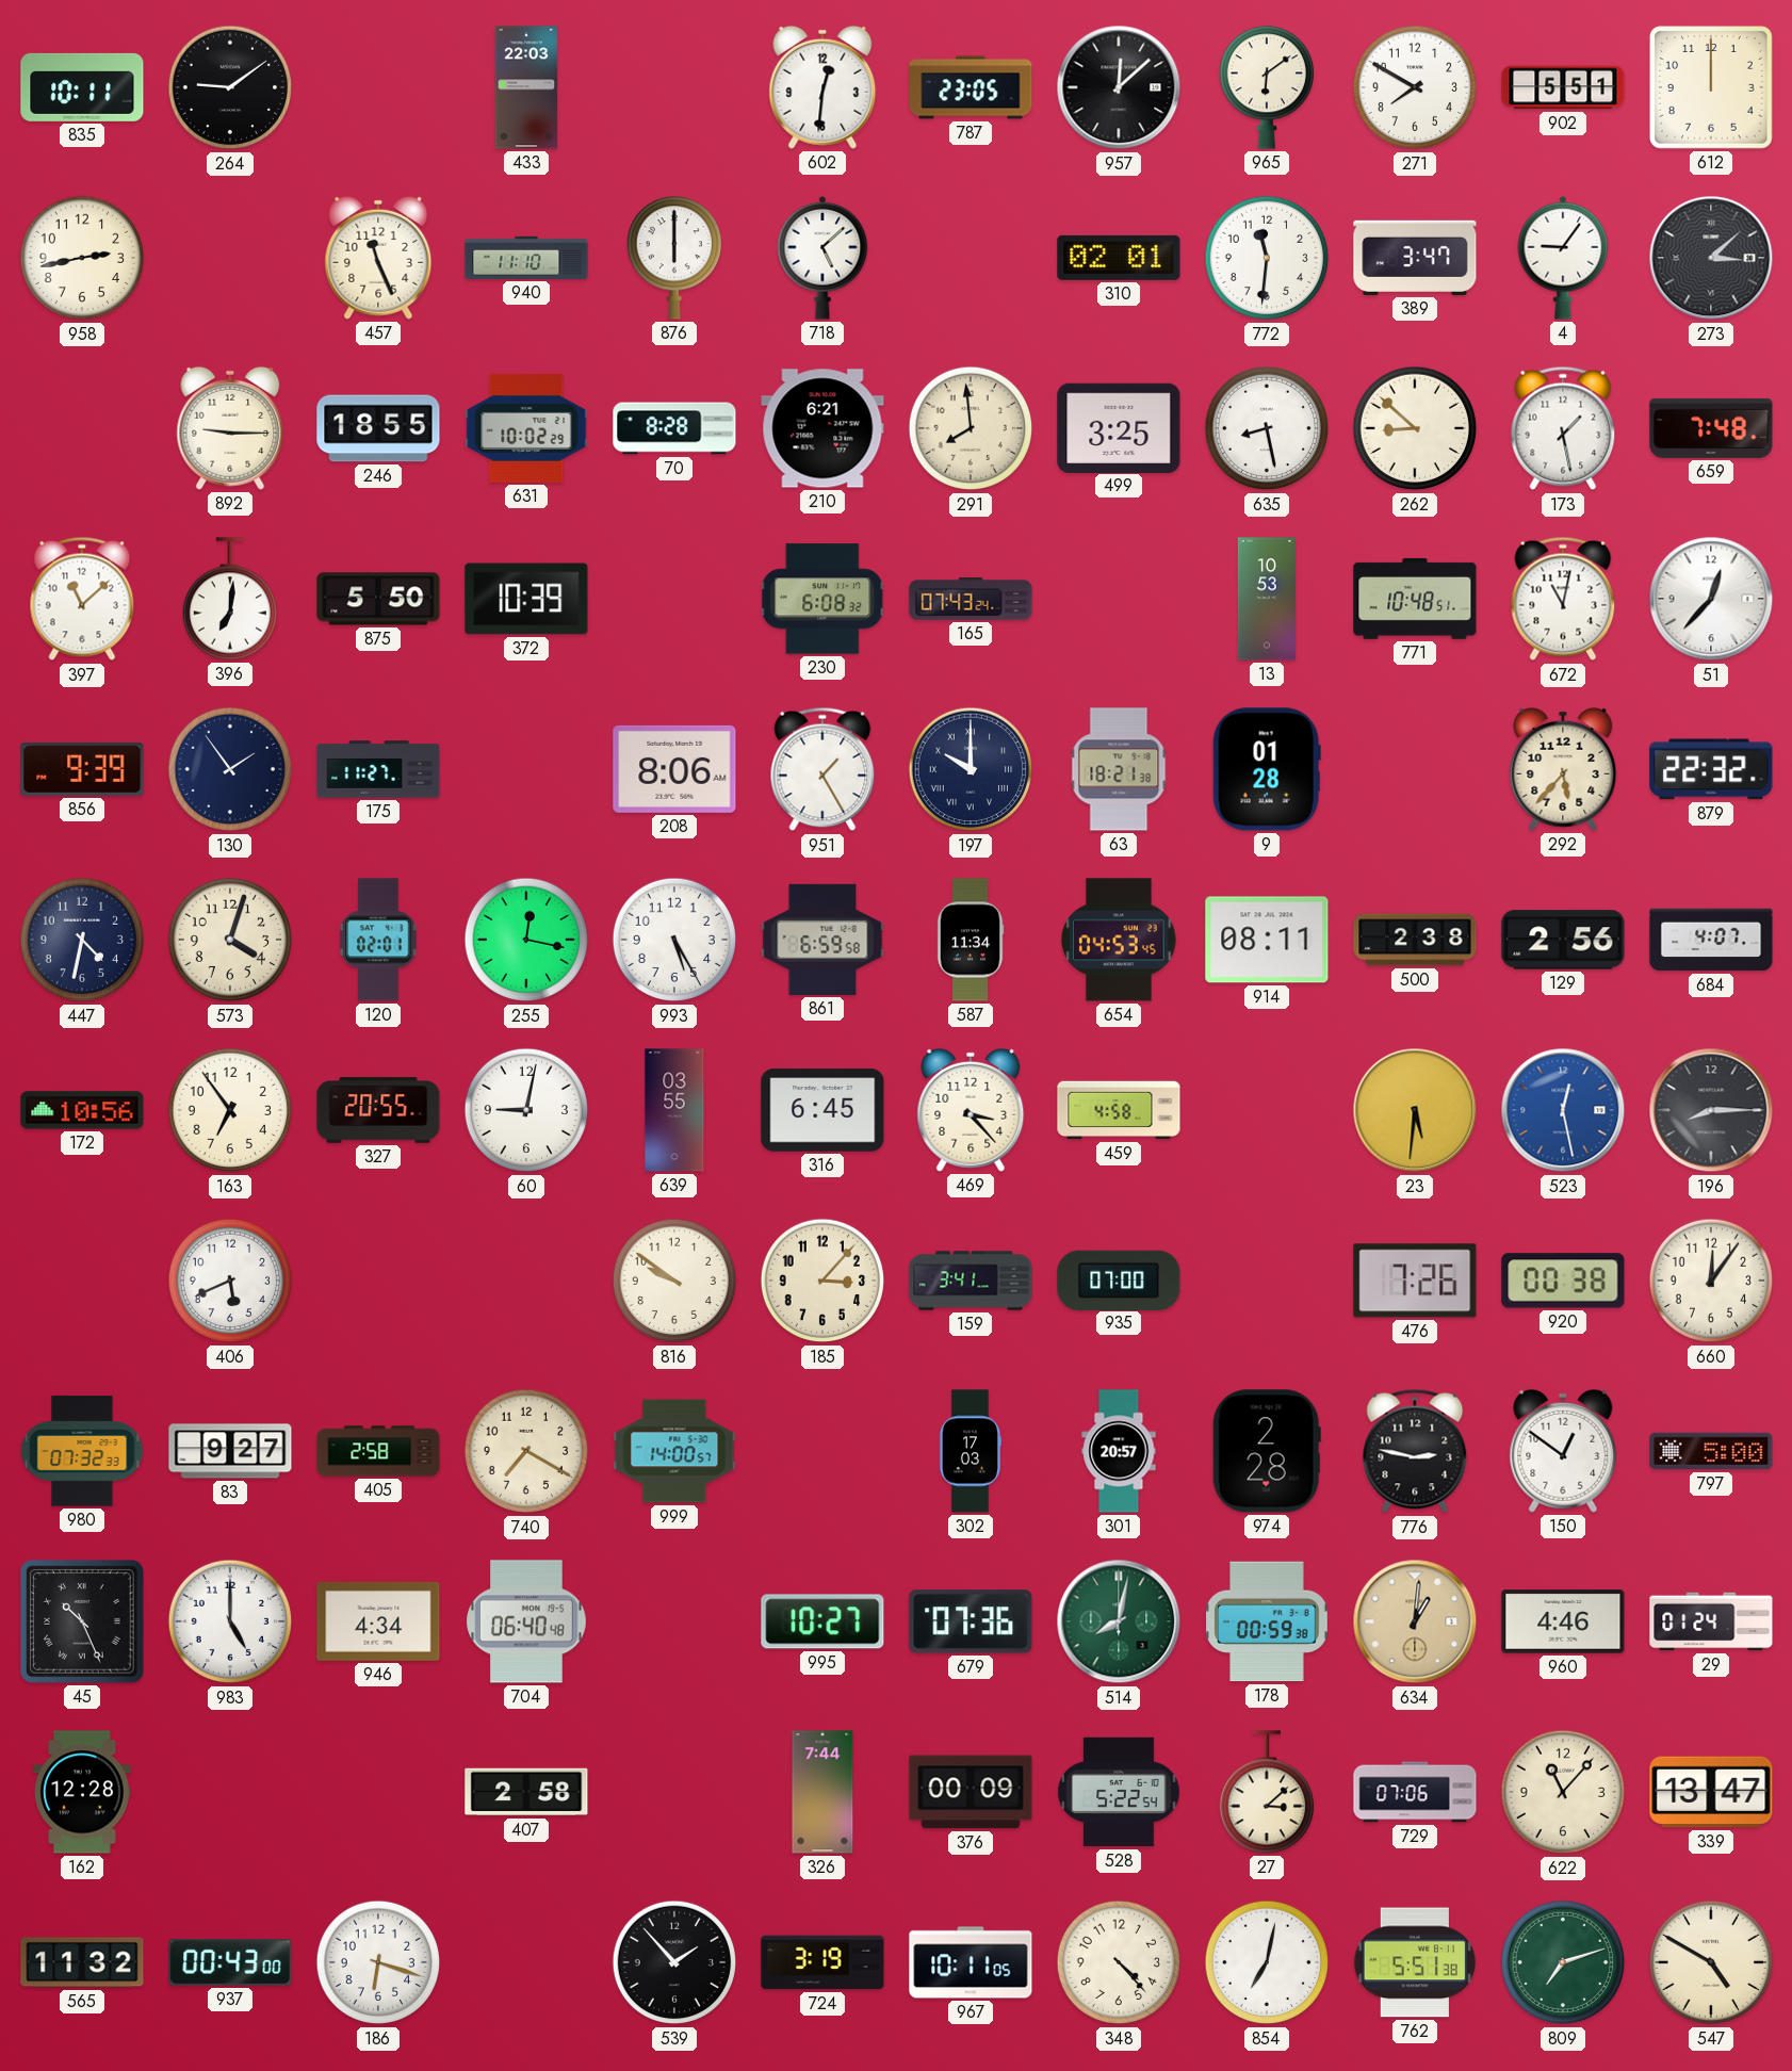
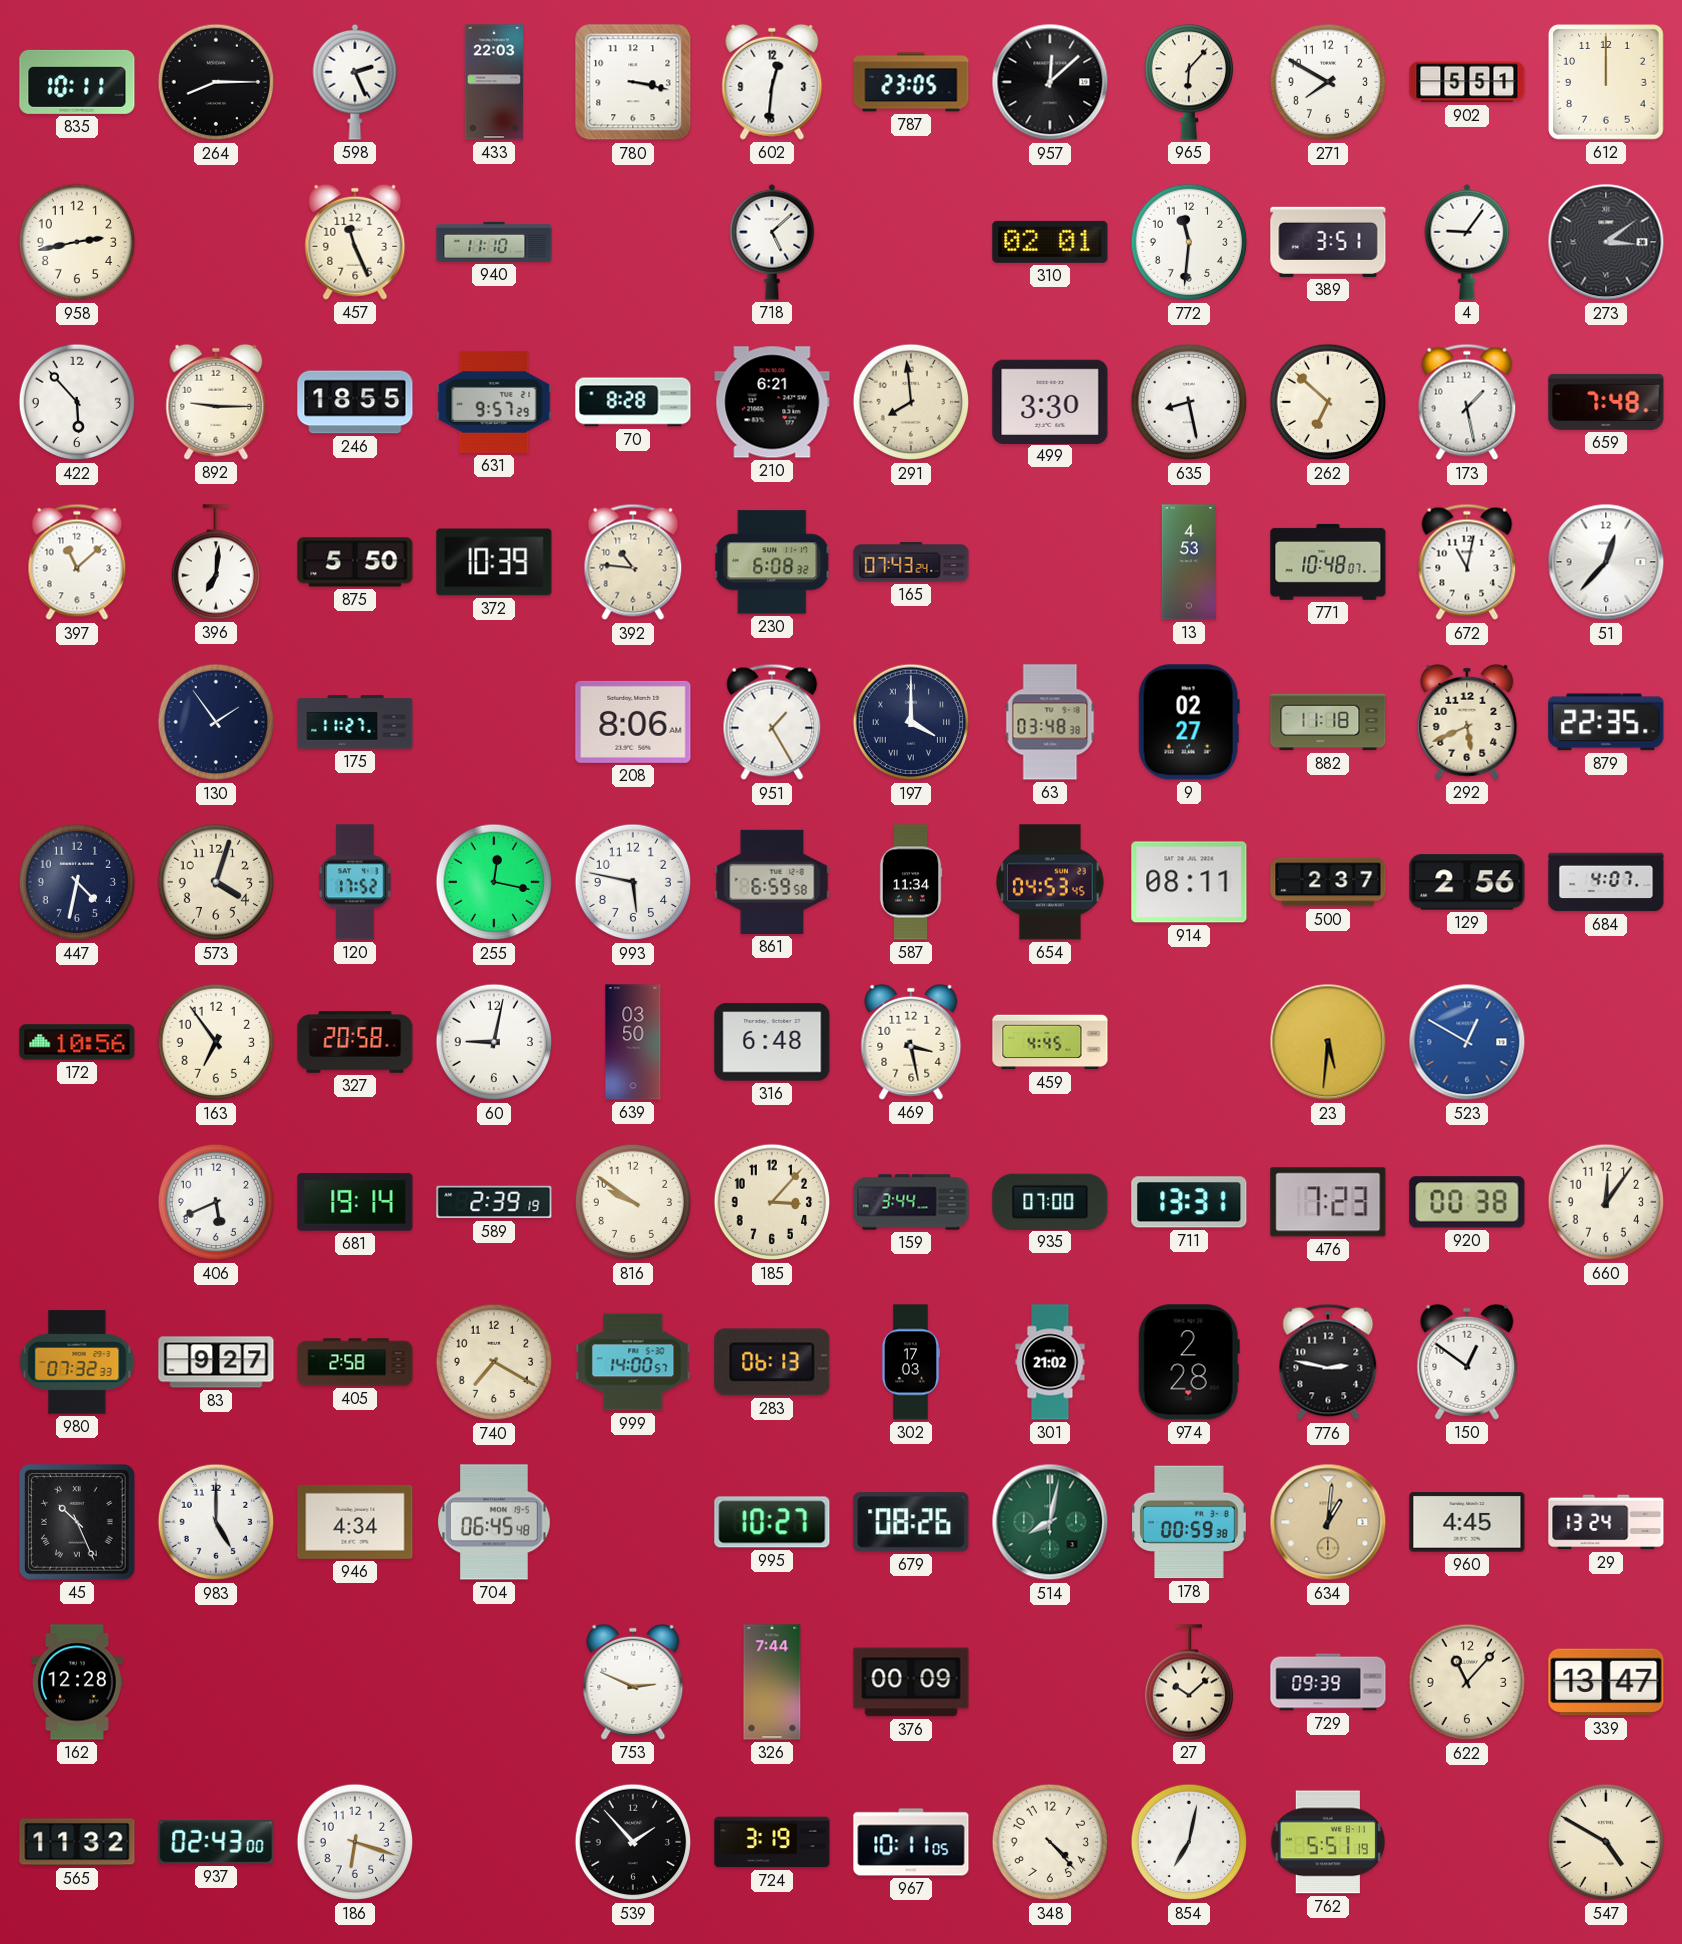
264: 9:09 -> 8:15
598: none -> 2:26
780: none -> 3:17
965: 6:09 -> 6:07
876: 6:00 -> none
389: 3:47 -> 3:51
273: 3:08 -> 3:09
422: none -> 5:53
631: 10:02 -> 9:57
499: 3:25 -> 3:30
262: 8:52 -> 6:52
392: none -> 10:46
13: 10:53 -> 4:53
771: 10:48:51 -> 10:48:07
856: 9:39 -> none
197: 10:00 -> 4:00
63: 18:21 -> 03:48
9: 01:28 -> 02:27
882: none -> 11:18
292: 5:37 -> 5:41
879: 22:32 -> 22:35
120: 02:01 -> 17:52
993: 5:25 -> 5:47
500: 2:38 -> 2:37
327: 20:55 -> 20:58
639: 03:55 -> 03:50
316: 6:45 -> 6:48
469: 3:23 -> 3:28
459: 4:58 -> 4:45
523: 12:28 -> 12:50
196: 8:15 -> none
681: none -> 19:14
589: none -> 2:39
159: 3:41 -> 3:44
711: none -> 13:31
476: 7:26 -> 7:23
283: none -> 06:13
301: 20:57 -> 21:02
797: 5:00 -> none
704: 06:40 -> 06:45
679: 07:36 -> 08:26
960: 4:46 -> 4:45
29: 01:24 -> 13:24
407: 2:58 -> none
753: none -> 2:49
528: 5:22 -> none
27: 3:08 -> 10:08
729: 07:06 -> 09:39
937: 00:43 -> 02:43
762: 5:51:38 -> 5:51:19
809: 7:12 -> none
